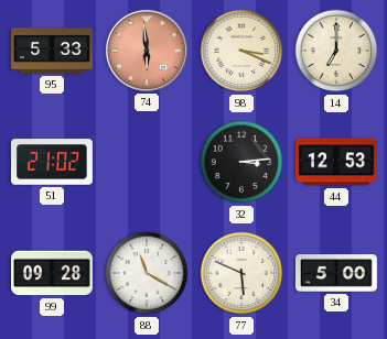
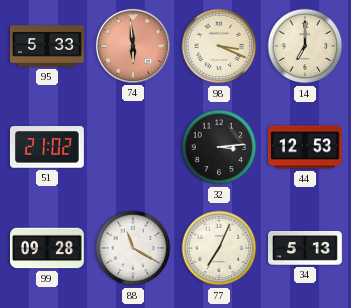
77: 5:49 -> 7:04
34: 5:00 -> 5:13
